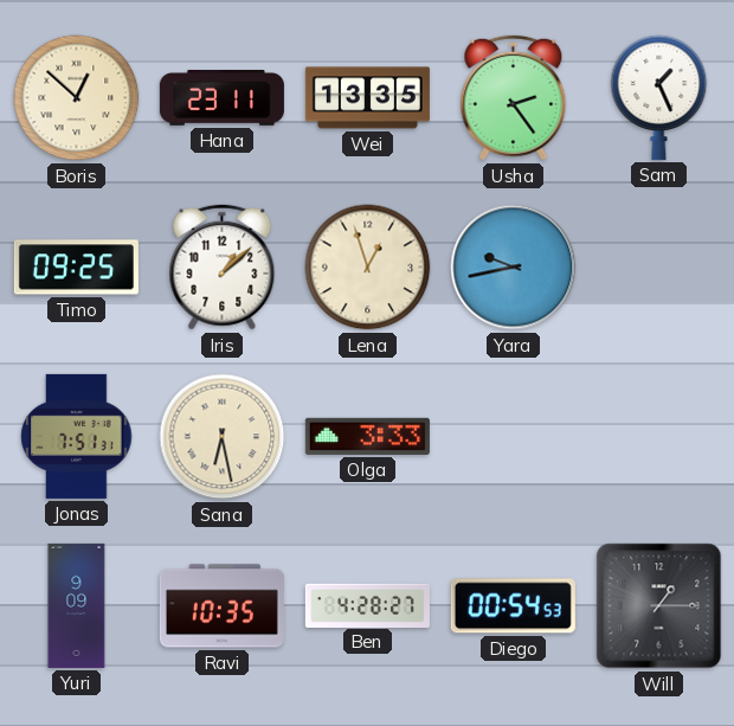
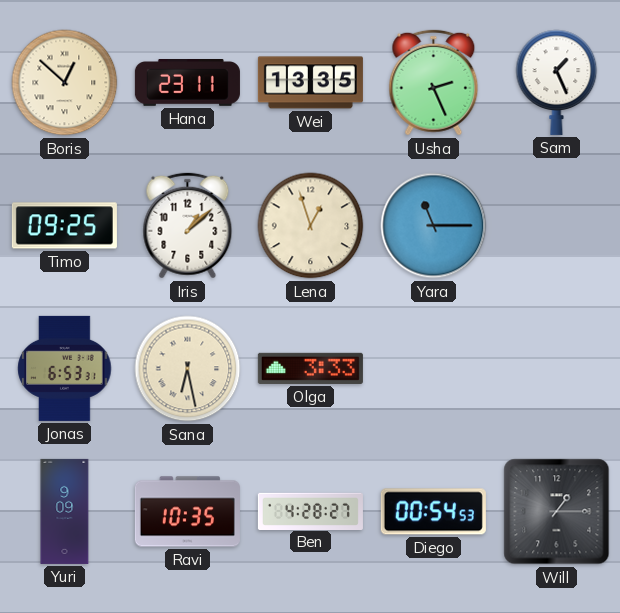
Usha: 2:24 -> 2:26
Yara: 9:43 -> 11:15
Jonas: 7:51 -> 6:53
